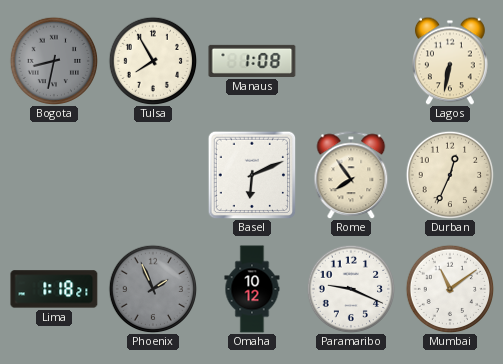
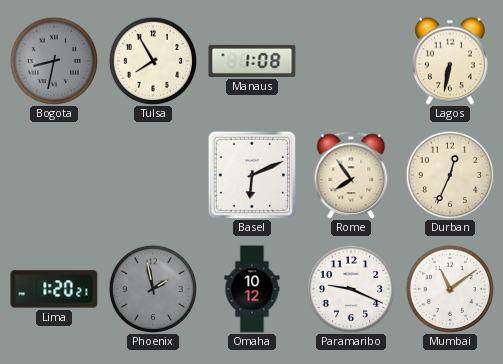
Lima: 1:18 -> 1:20
Phoenix: 1:56 -> 1:58
